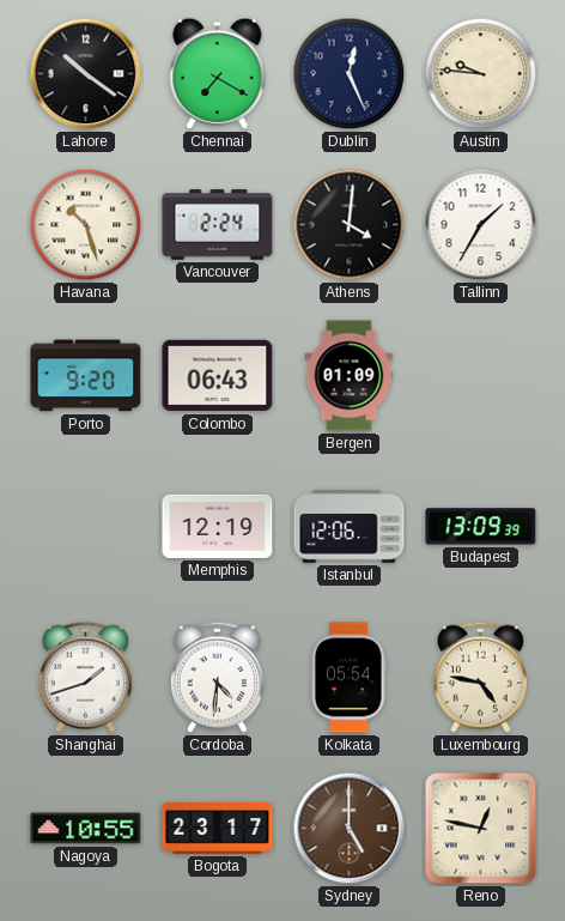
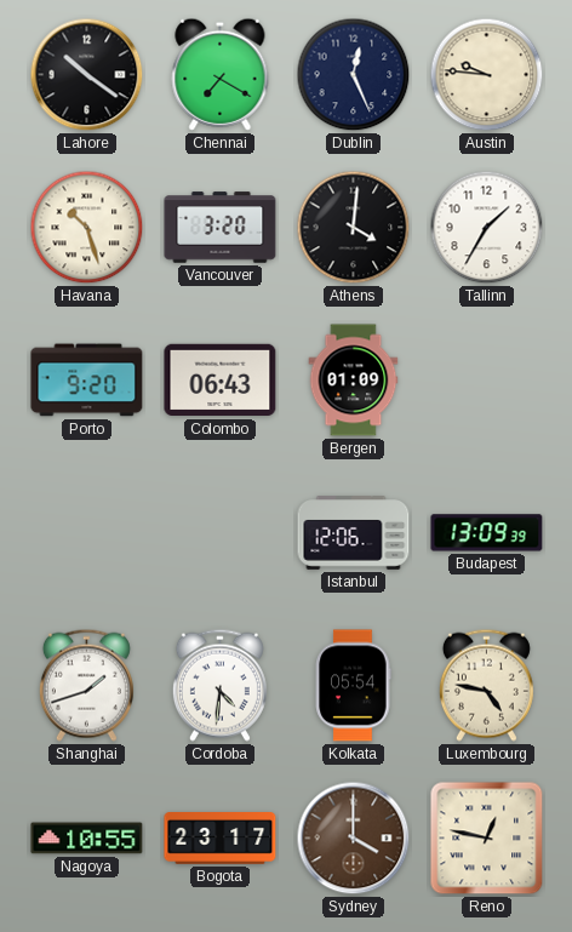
Vancouver: 2:24 -> 3:20
Memphis: 12:19 -> none
Sydney: 5:00 -> 4:00
